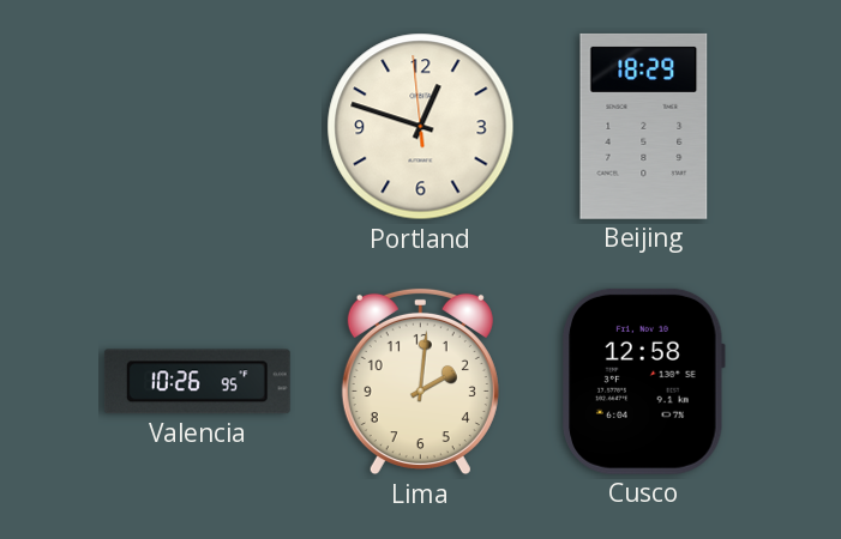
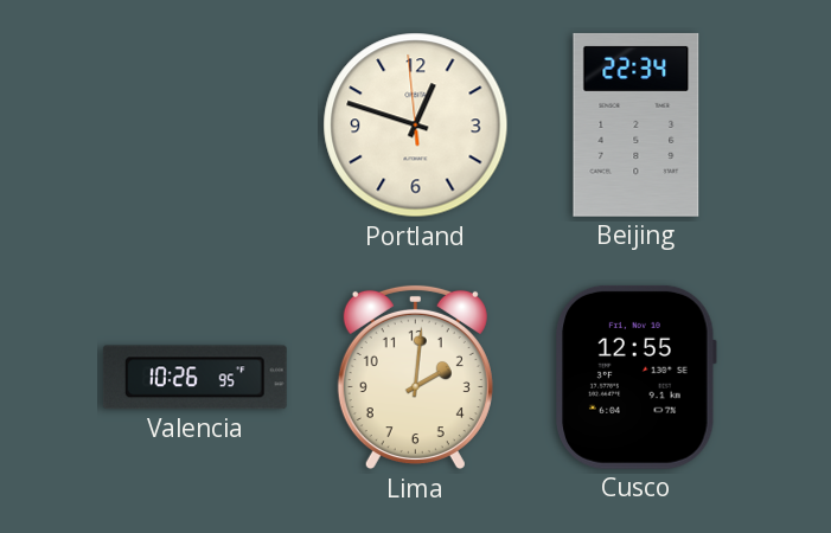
Beijing: 18:29 -> 22:34
Cusco: 12:58 -> 12:55
